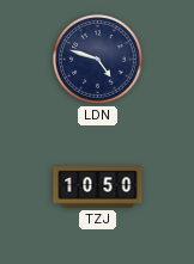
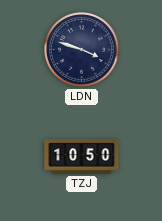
LDN: 4:48 -> 3:48
